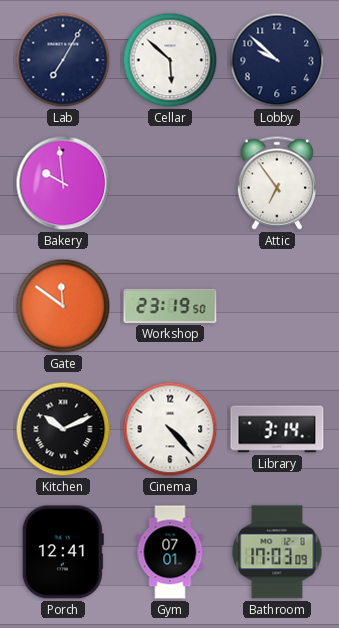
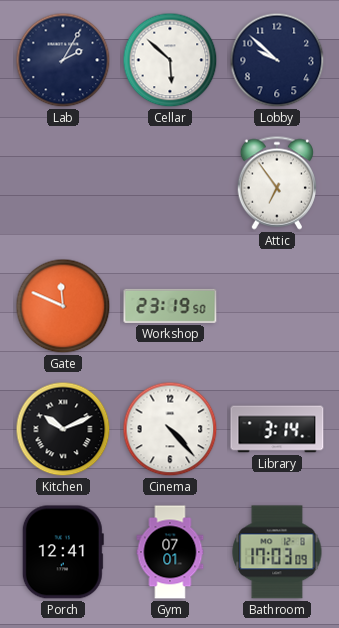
Lab: 7:05 -> 2:05
Bakery: 9:59 -> none
Gate: 11:51 -> 11:49
